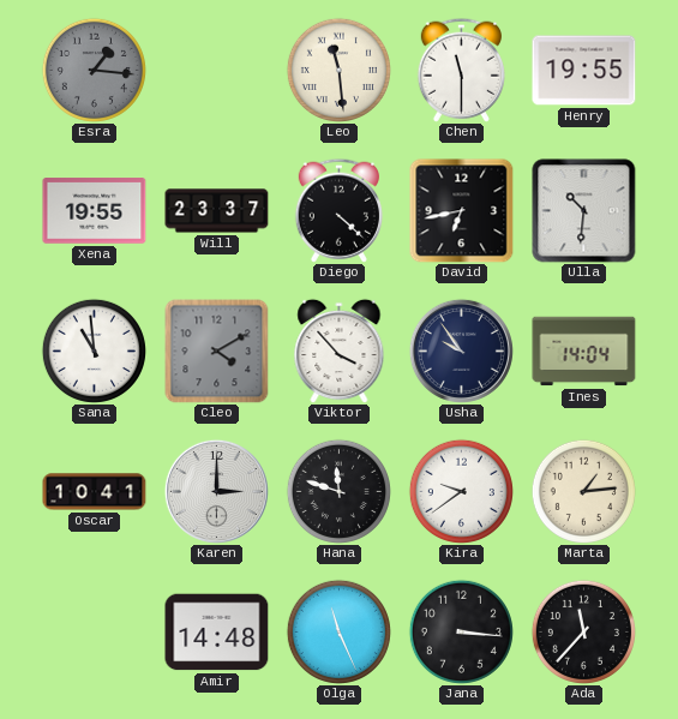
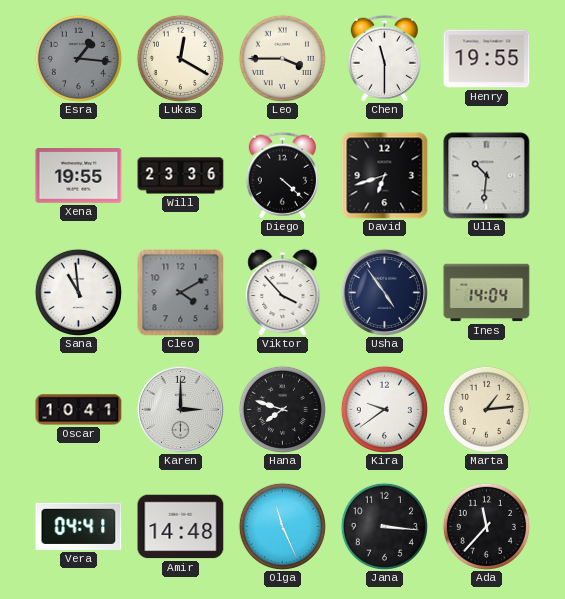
Lukas: none -> 12:20
Leo: 11:29 -> 3:45
Will: 23:37 -> 23:36
David: 6:43 -> 6:42
Usha: 9:54 -> 4:54
Hana: 11:48 -> 7:48
Vera: none -> 04:41
